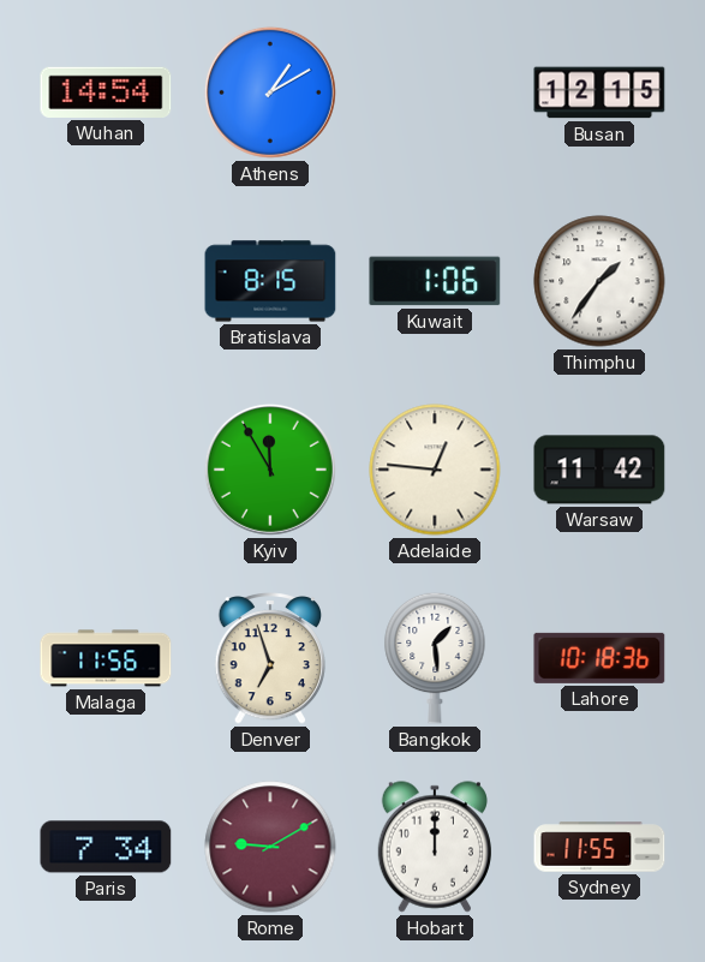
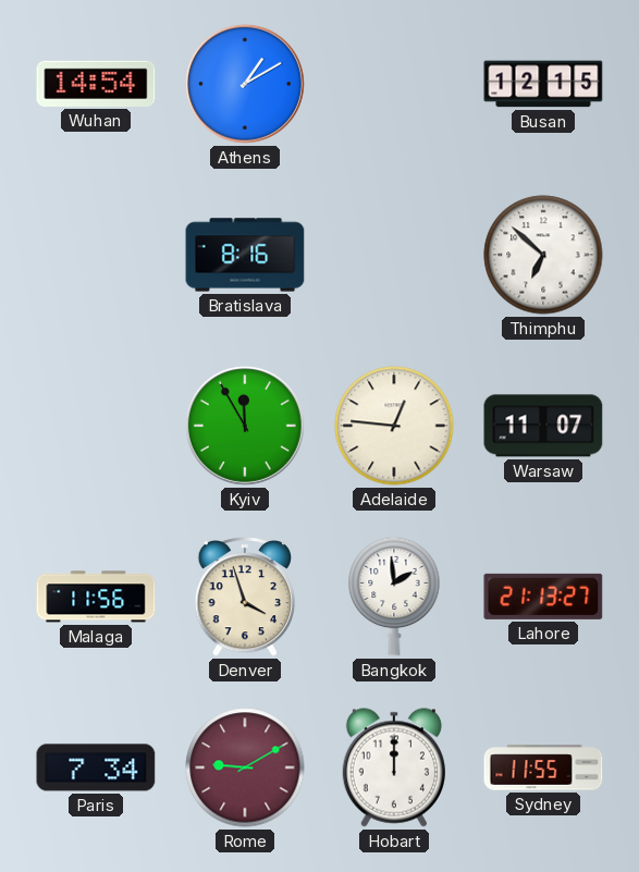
Bratislava: 8:15 -> 8:16
Kuwait: 1:06 -> none
Thimphu: 1:36 -> 6:52
Warsaw: 11:42 -> 11:07
Denver: 6:57 -> 3:57
Bangkok: 1:29 -> 1:59
Lahore: 10:18 -> 21:13
